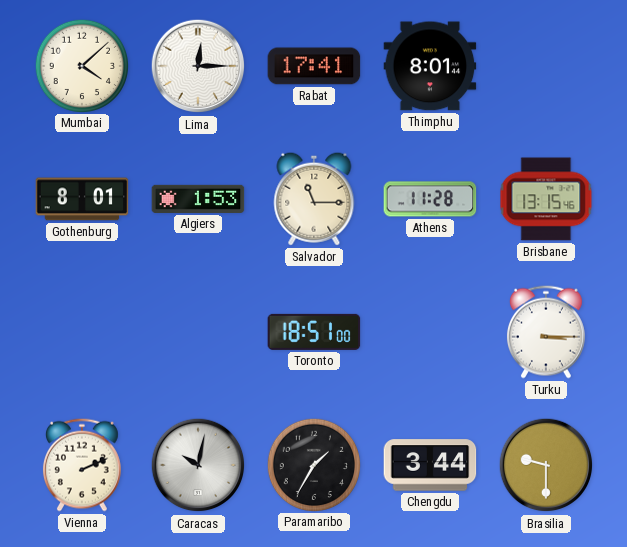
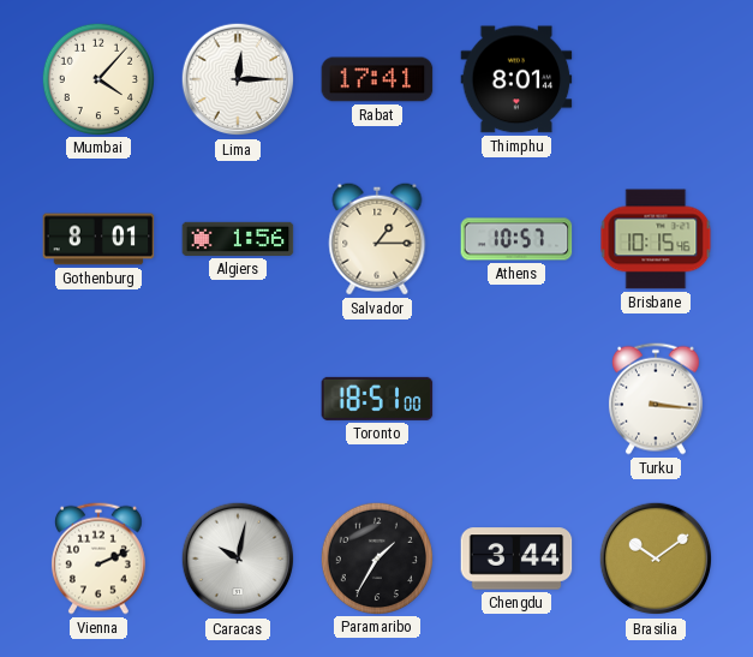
Mumbai: 4:08 -> 4:07
Algiers: 1:53 -> 1:56
Salvador: 11:15 -> 1:15
Athens: 11:28 -> 10:57
Brisbane: 13:15 -> 10:15
Turku: 3:15 -> 3:16
Brasilia: 9:30 -> 10:09
